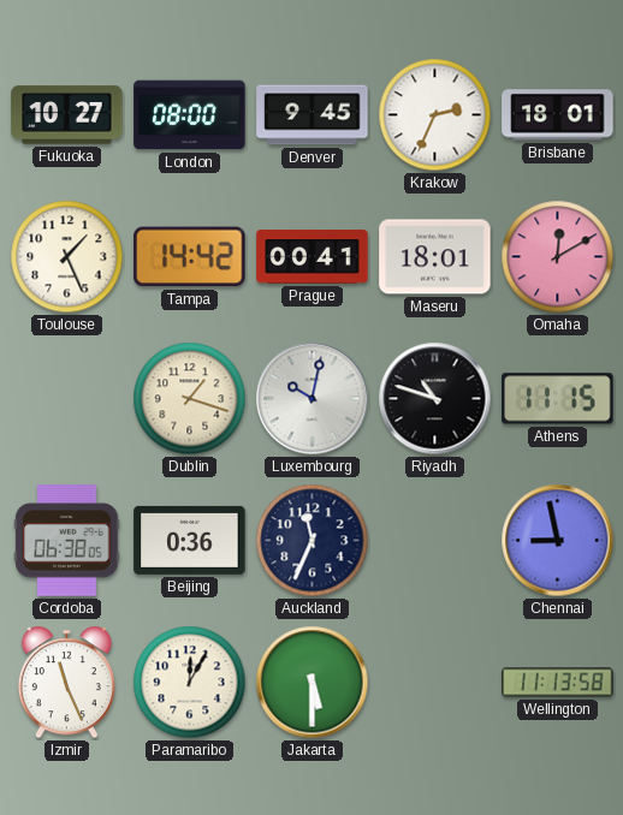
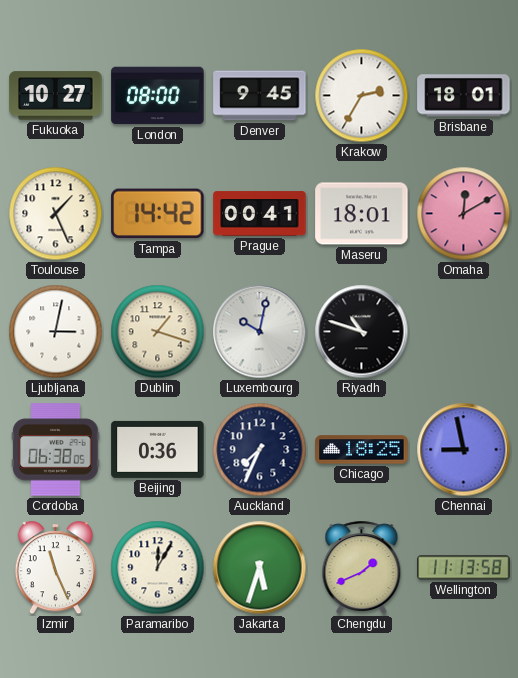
Krakow: 2:34 -> 2:35
Ljubljana: none -> 3:02
Athens: 11:15 -> none
Auckland: 11:34 -> 7:34
Chicago: none -> 18:25
Jakarta: 5:30 -> 5:33
Chengdu: none -> 1:41
